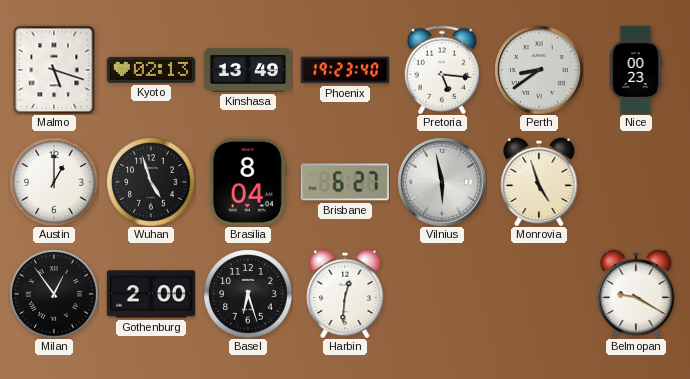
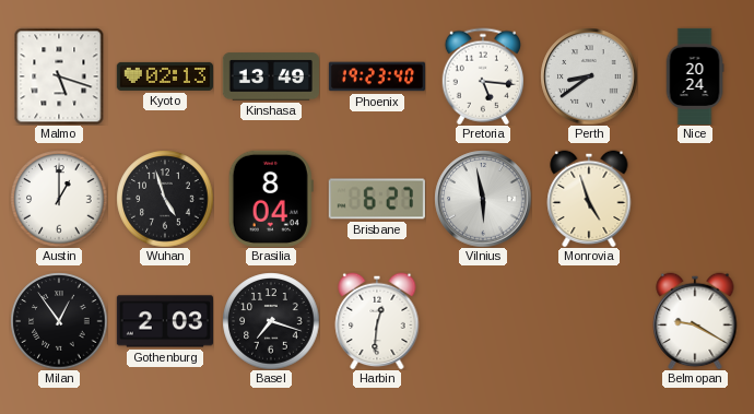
Nice: 00:23 -> 20:24
Gothenburg: 2:00 -> 2:03
Basel: 6:27 -> 7:18
